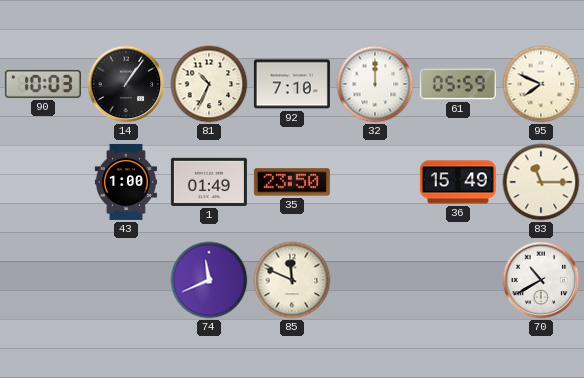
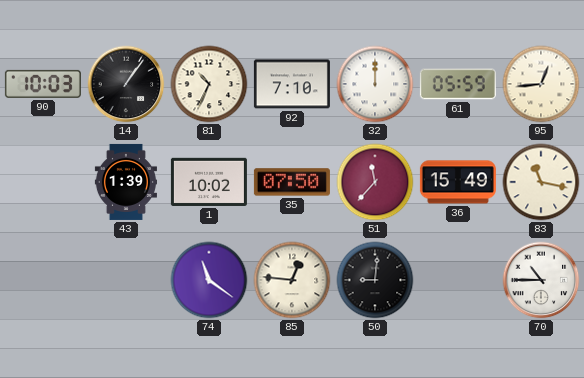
95: 7:49 -> 12:44
43: 1:00 -> 1:39
1: 01:49 -> 10:02
35: 23:50 -> 07:50
51: none -> 11:37
83: 11:15 -> 11:17
74: 11:41 -> 11:21
85: 11:49 -> 12:46
50: none -> 9:01
70: 10:40 -> 10:45
